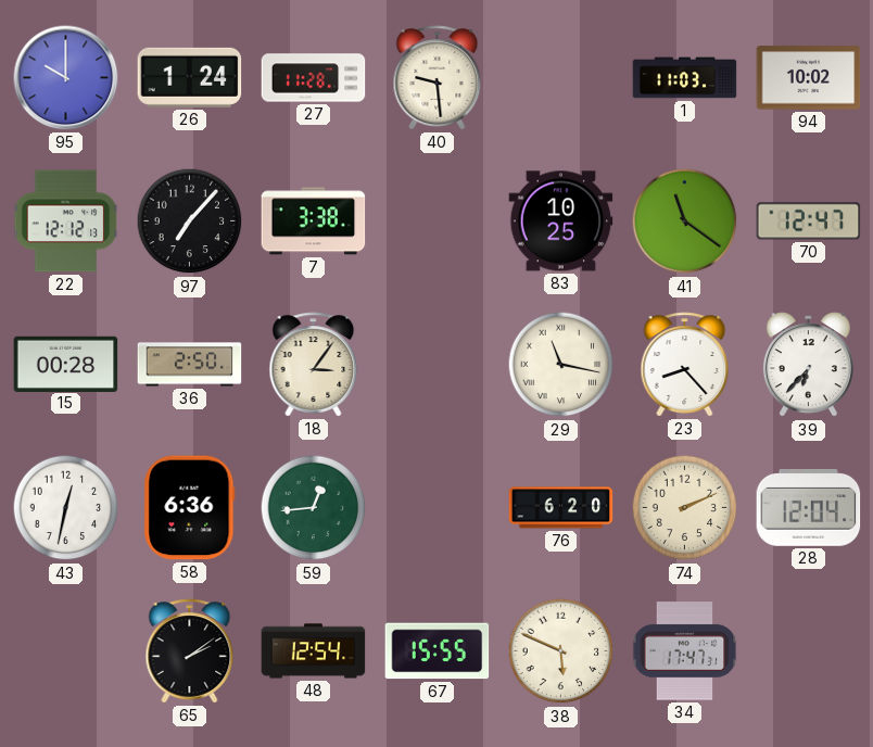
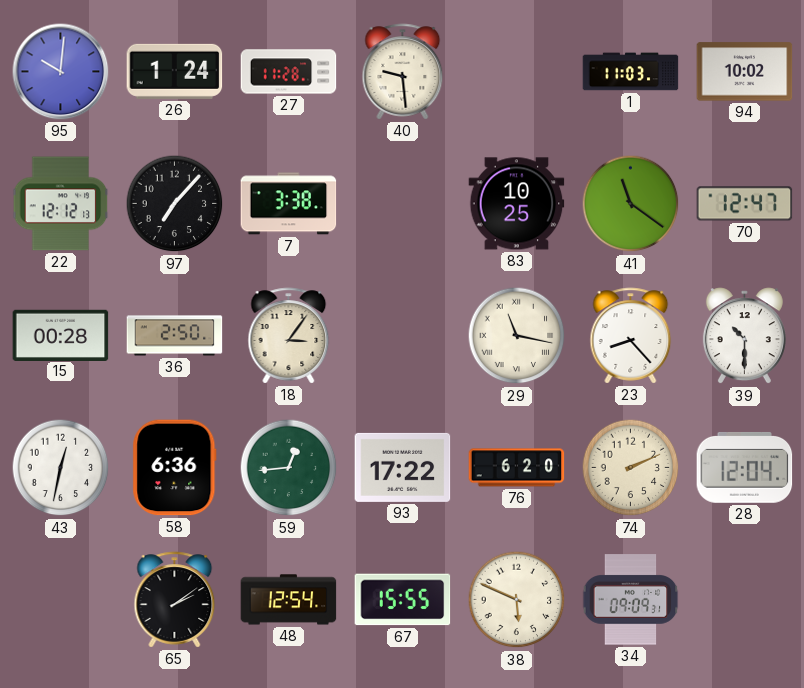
95: 10:00 -> 10:01
39: 6:37 -> 10:30
93: none -> 17:22
34: 17:47 -> 09:09
